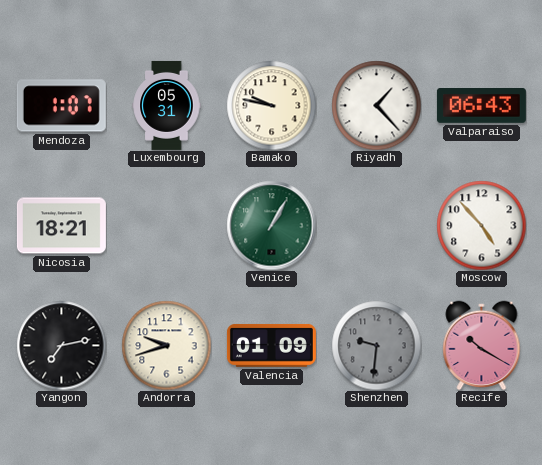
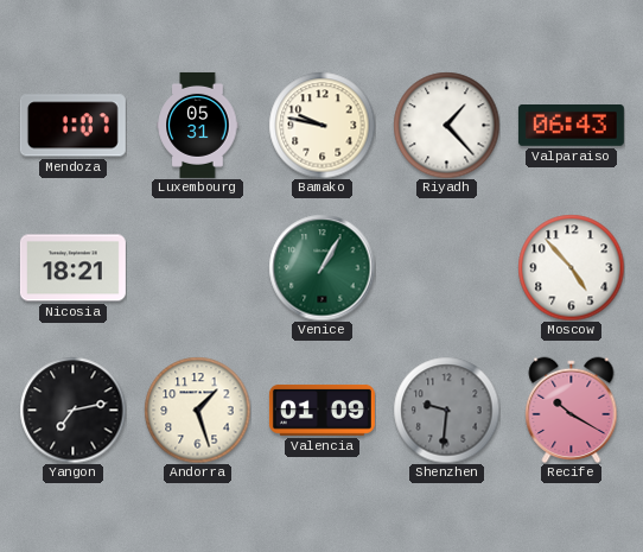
Andorra: 9:42 -> 1:27
